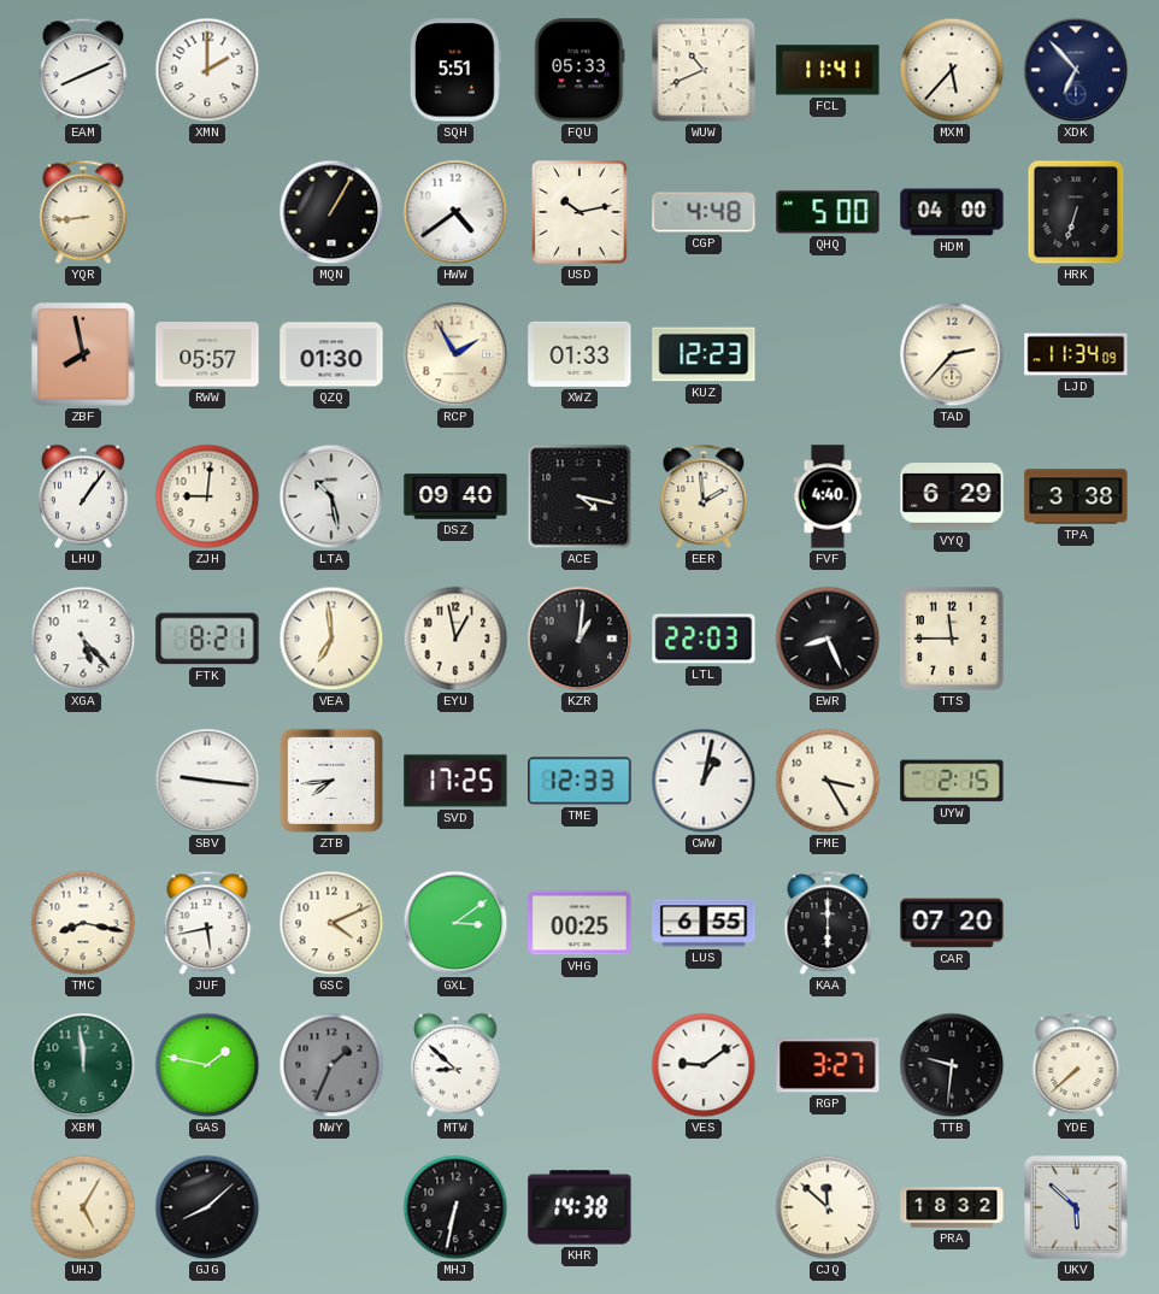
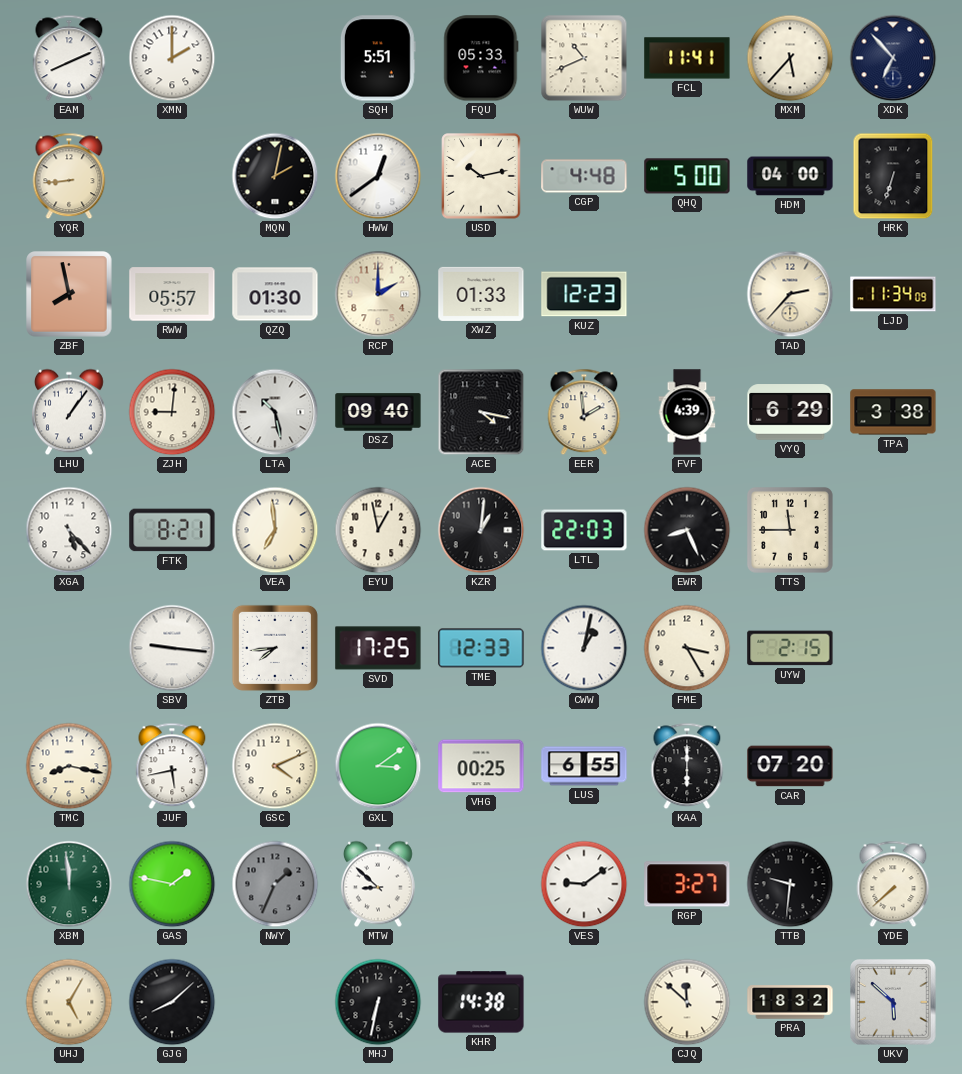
MQN: 1:05 -> 2:02
HWW: 4:39 -> 12:39
RCP: 1:55 -> 2:00
FVF: 4:40 -> 4:39
